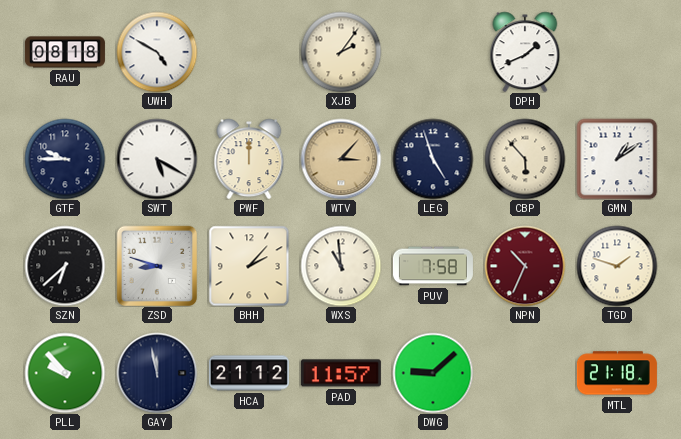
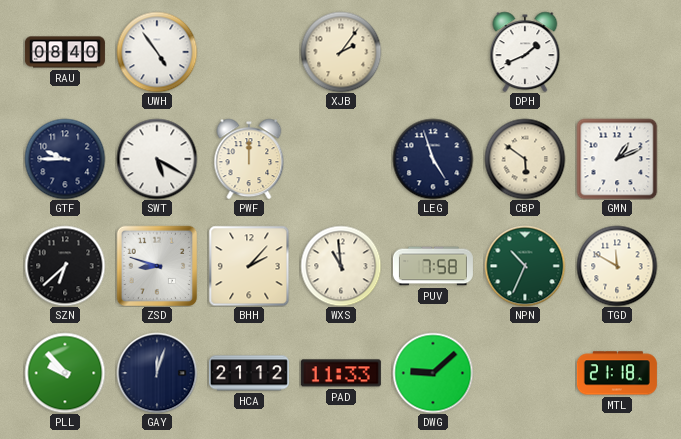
RAU: 08:18 -> 08:40
UWH: 4:50 -> 4:54
WTV: 3:07 -> none
CBP: 5:53 -> 5:51
GMN: 1:09 -> 1:11
NPN dial: burgundy -> green
TGD: 1:48 -> 11:50
GAY: 11:58 -> 12:03
PAD: 11:57 -> 11:33
